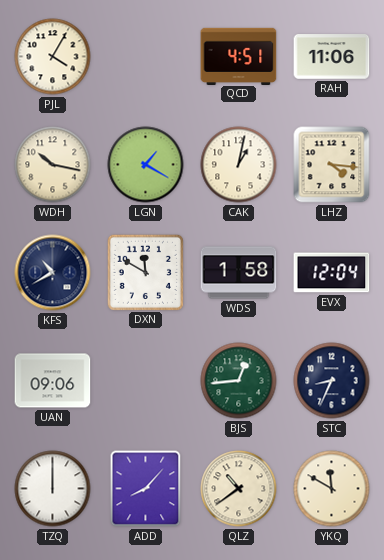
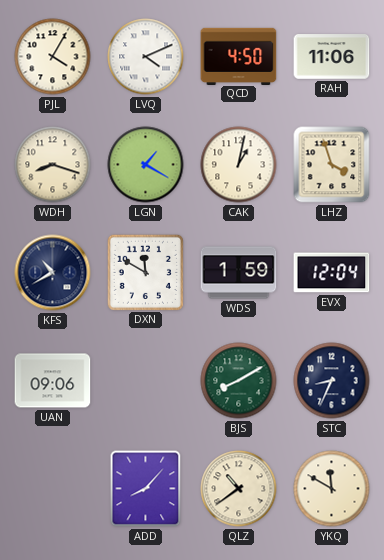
LVQ: none -> 4:11
QCD: 4:51 -> 4:50
WDH: 10:17 -> 8:18
LHZ: 4:16 -> 3:57
WDS: 1:58 -> 1:59
BJS: 12:44 -> 8:10
TZQ: 12:00 -> none
